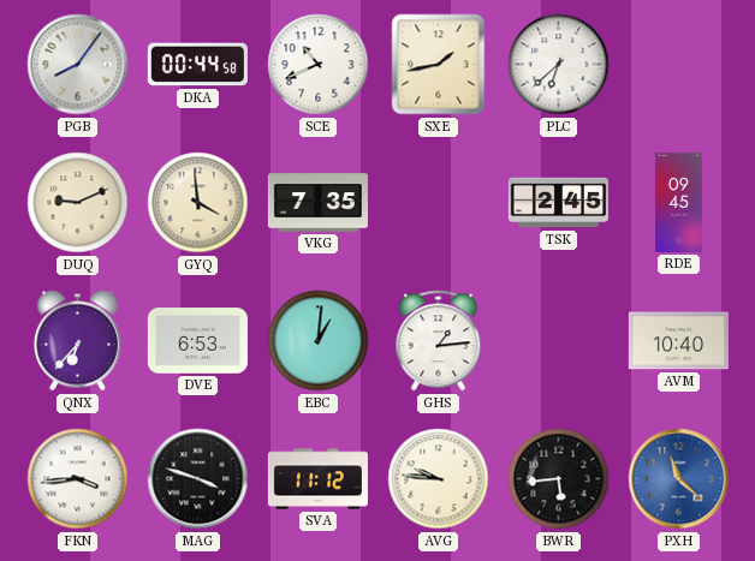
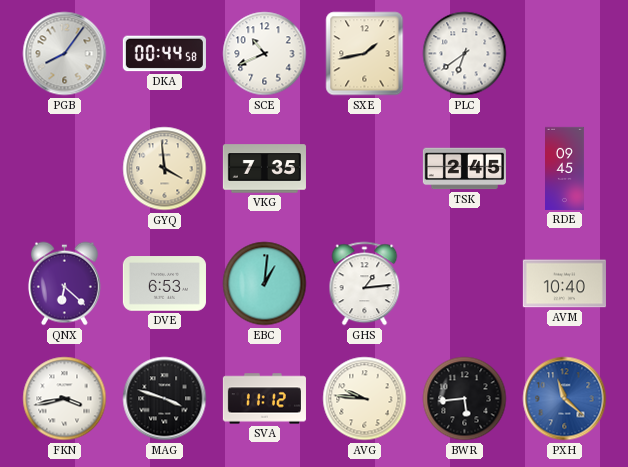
PLC: 6:38 -> 6:39
DUQ: 9:11 -> none
QNX: 6:37 -> 6:22
FKN: 3:44 -> 3:43
